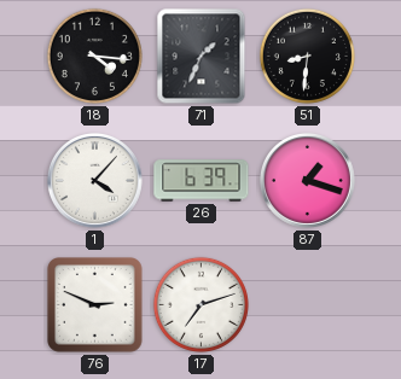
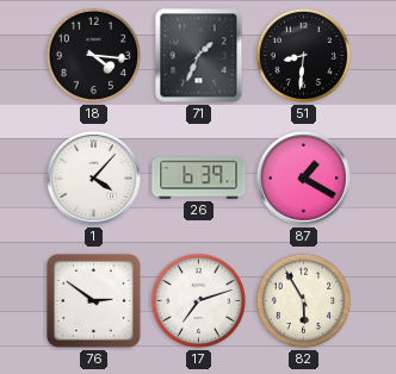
87: 1:18 -> 1:20
76: 2:49 -> 2:51
82: none -> 5:55
